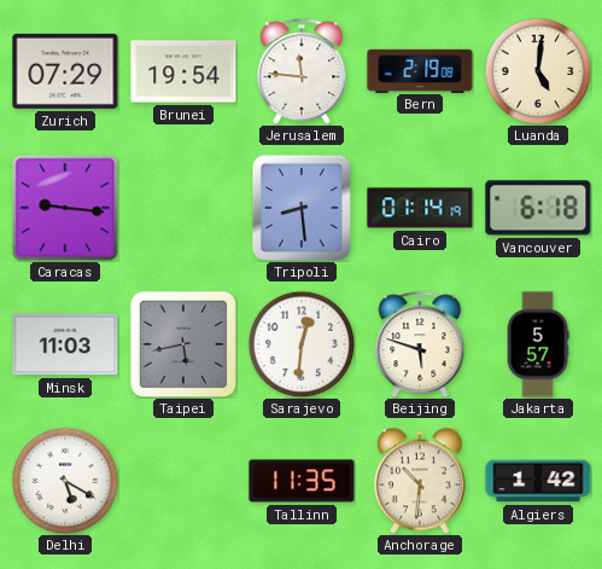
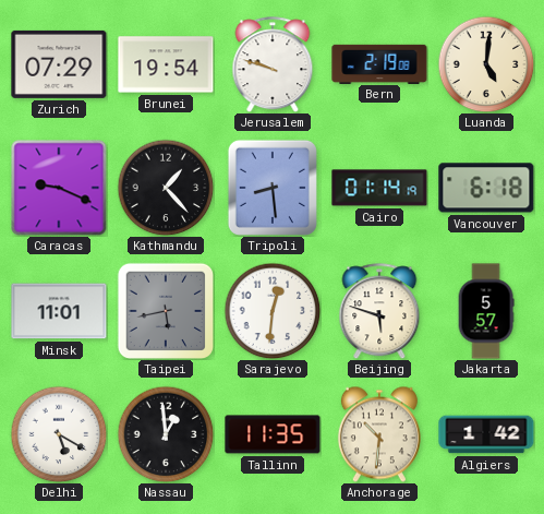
Jerusalem: 11:46 -> 9:48
Caracas: 9:16 -> 9:19
Kathmandu: none -> 1:23
Minsk: 11:03 -> 11:01
Nassau: none -> 12:59
